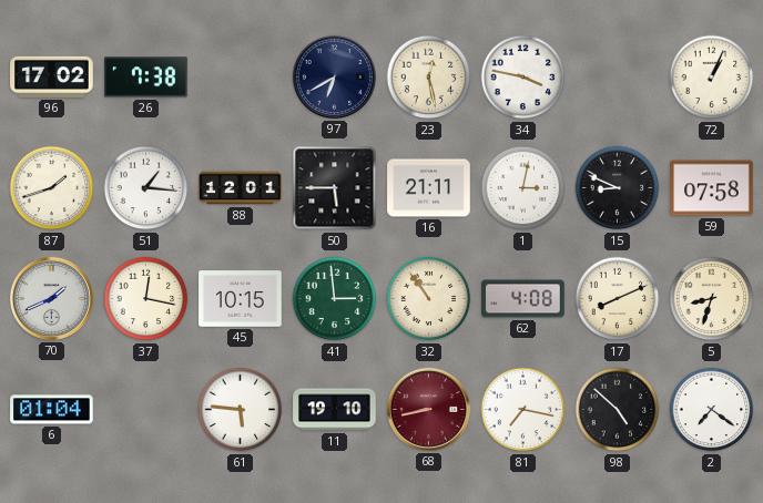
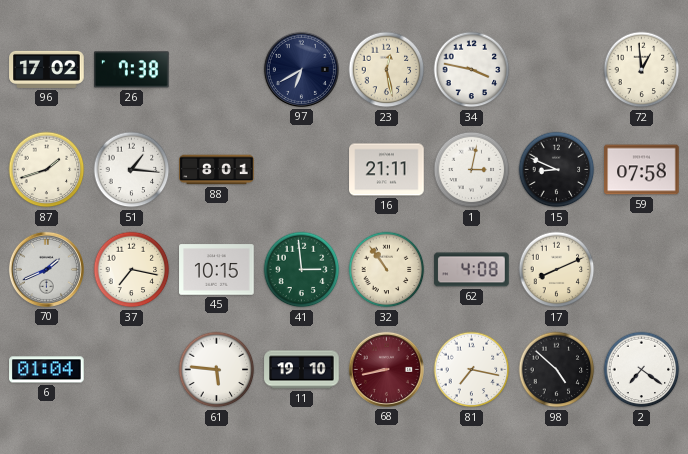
72: 1:04 -> 12:59
88: 12:01 -> 8:01
50: 5:45 -> none
37: 12:17 -> 7:17
5: 8:33 -> none
